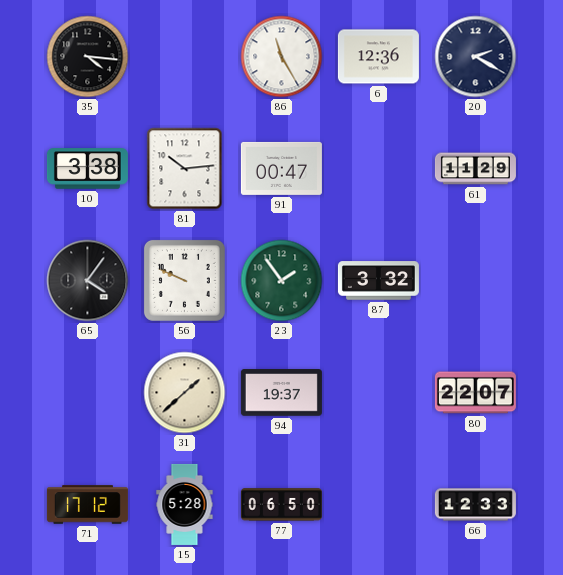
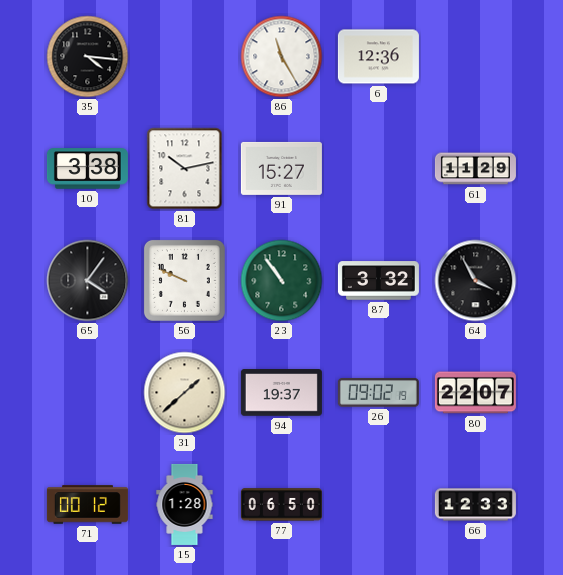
20: 2:20 -> none
81: 10:14 -> 10:13
91: 00:47 -> 15:27
23: 1:54 -> 10:54
64: none -> 3:55
26: none -> 09:02
71: 17:12 -> 00:12
15: 5:28 -> 1:28
